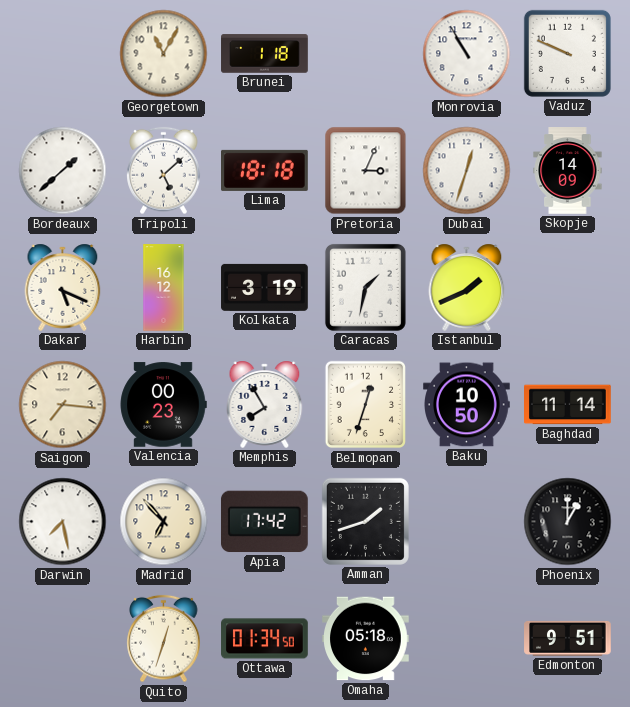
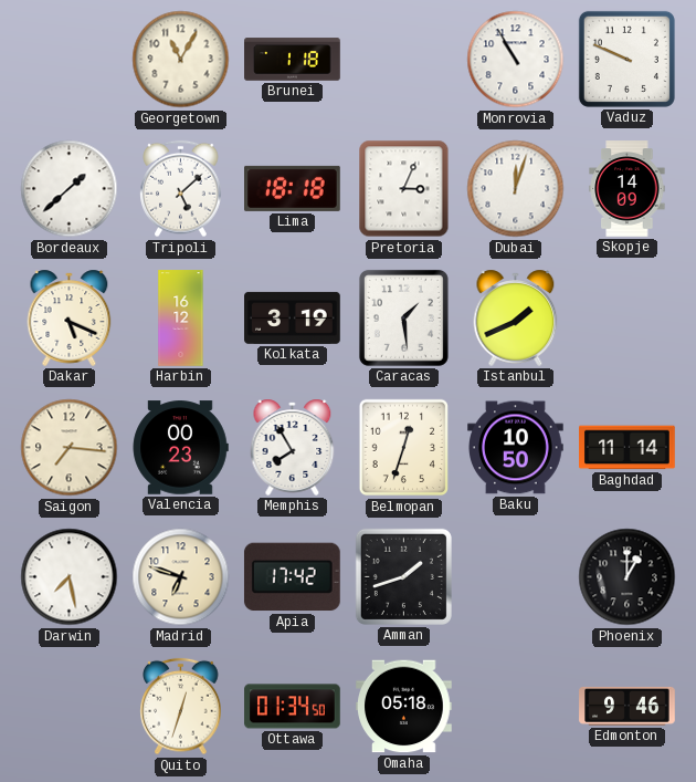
Dubai: 12:33 -> 12:03
Caracas: 1:32 -> 1:29
Madrid: 6:53 -> 6:48
Edmonton: 9:51 -> 9:46
